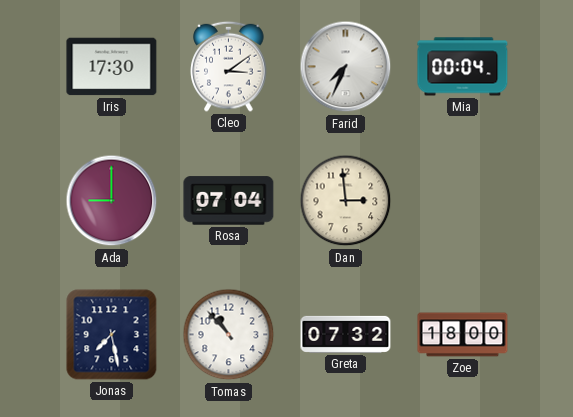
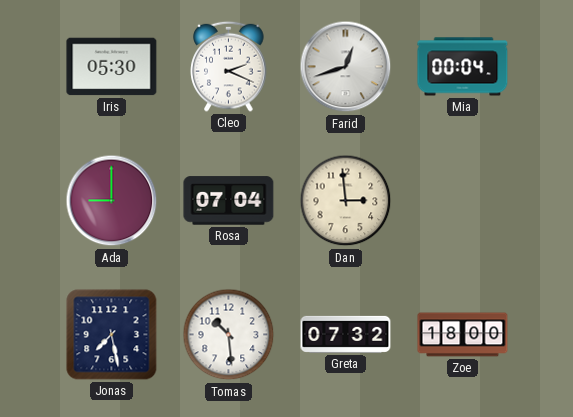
Iris: 17:30 -> 05:30
Cleo: 3:09 -> 2:19
Farid: 7:34 -> 12:42
Tomas: 10:53 -> 10:29
